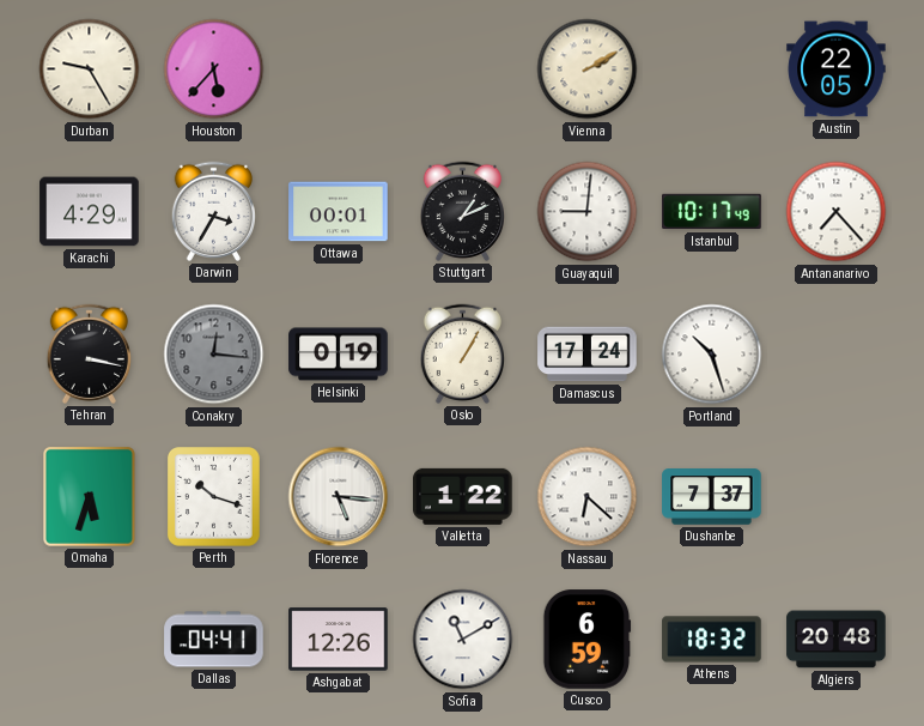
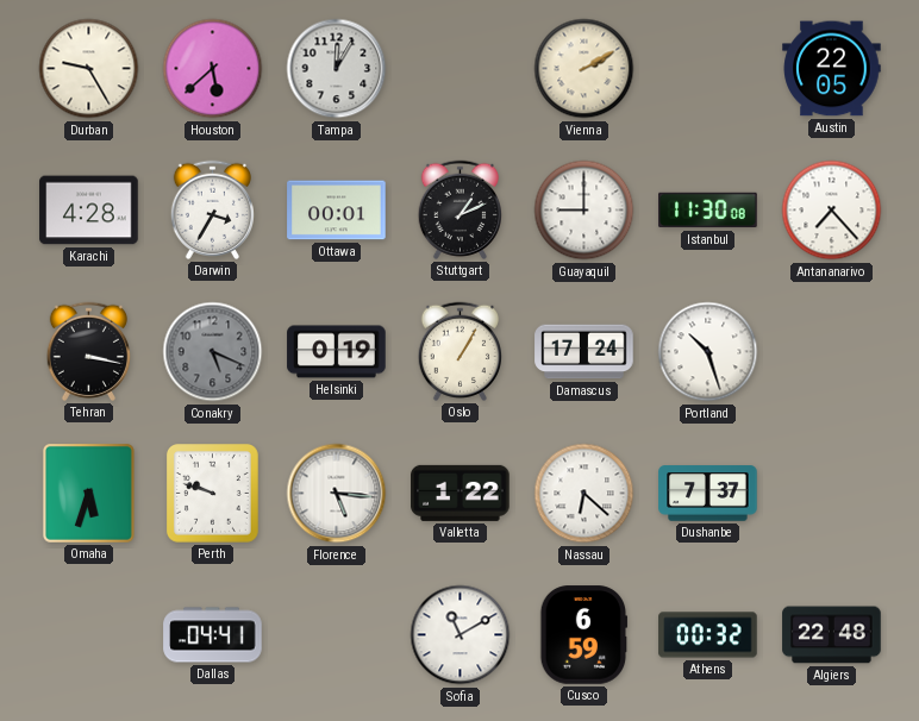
Houston: 5:37 -> 5:38
Tampa: none -> 12:05
Karachi: 4:29 -> 4:28
Guayaquil: 9:01 -> 9:00
Istanbul: 10:17 -> 11:30
Conakry: 12:16 -> 5:19
Perth: 10:18 -> 9:48
Ashgabat: 12:26 -> none
Athens: 18:32 -> 00:32
Algiers: 20:48 -> 22:48
